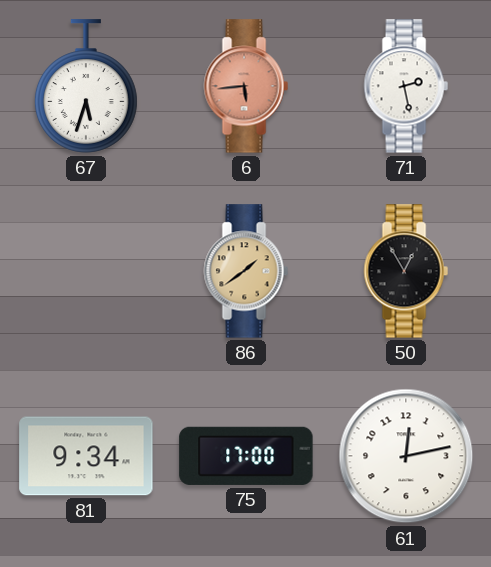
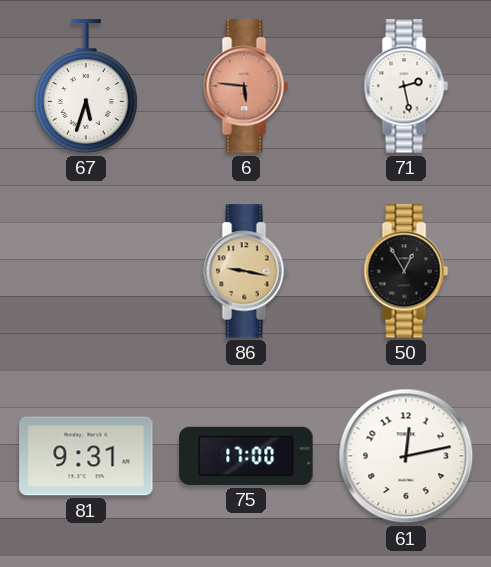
6: 5:44 -> 5:46
86: 1:39 -> 9:17
81: 9:34 -> 9:31
